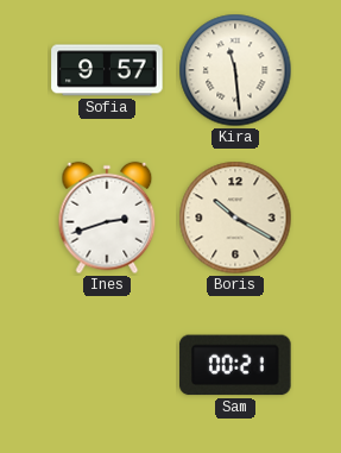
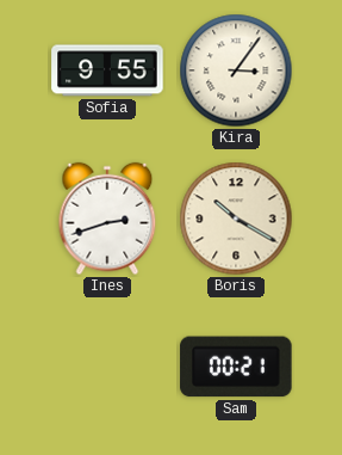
Sofia: 9:57 -> 9:55
Kira: 11:29 -> 3:06
